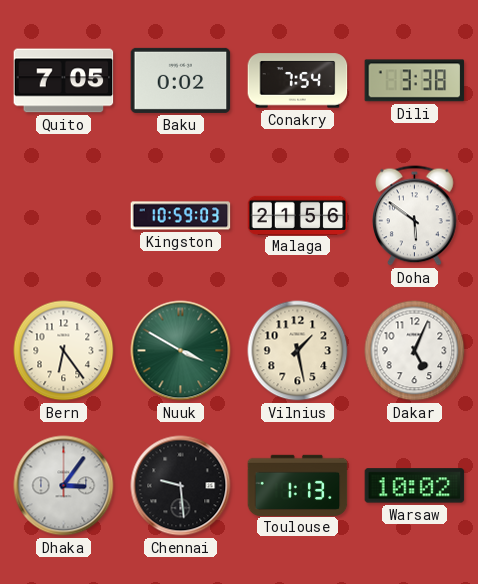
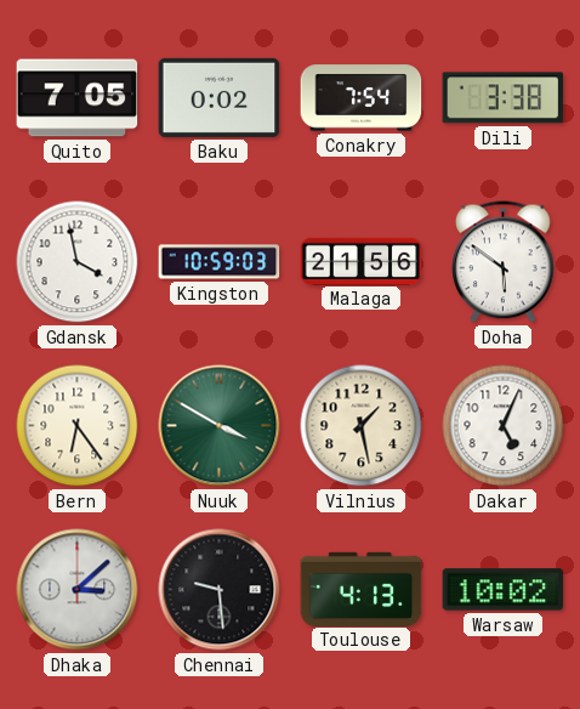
Gdansk: none -> 3:58
Dhaka: 3:06 -> 3:08
Toulouse: 1:13 -> 4:13
